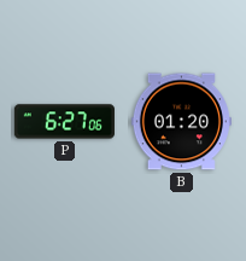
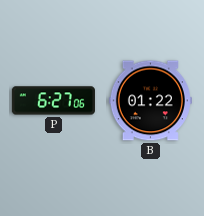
B: 01:20 -> 01:22
